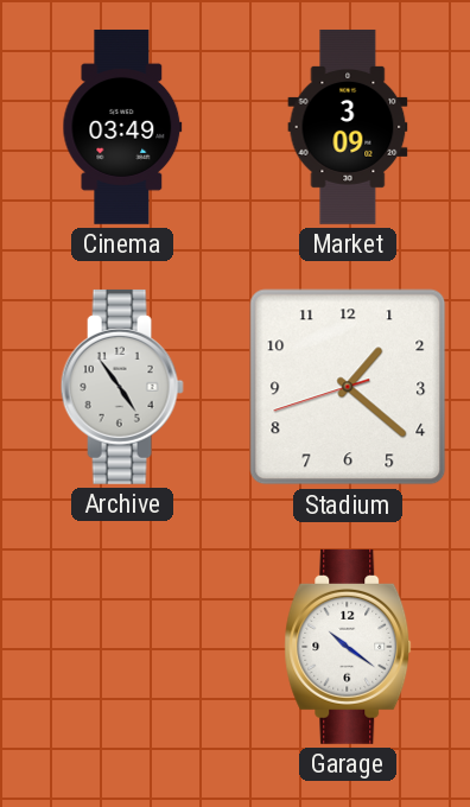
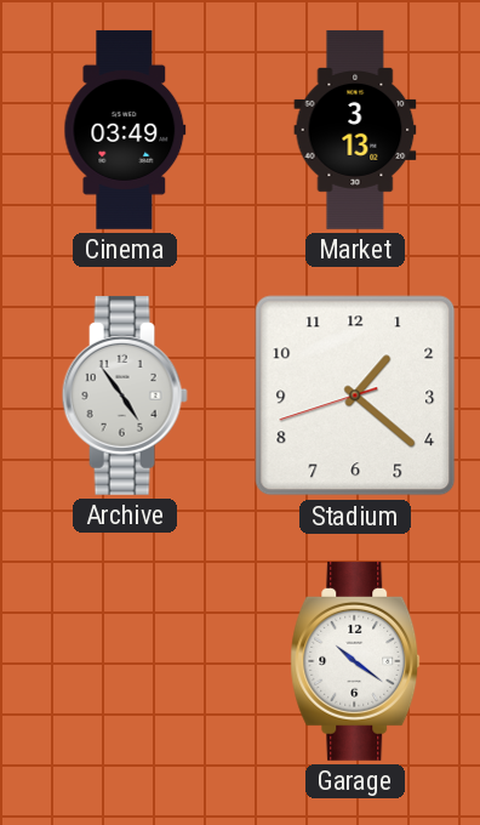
Market: 3:09 -> 3:13
